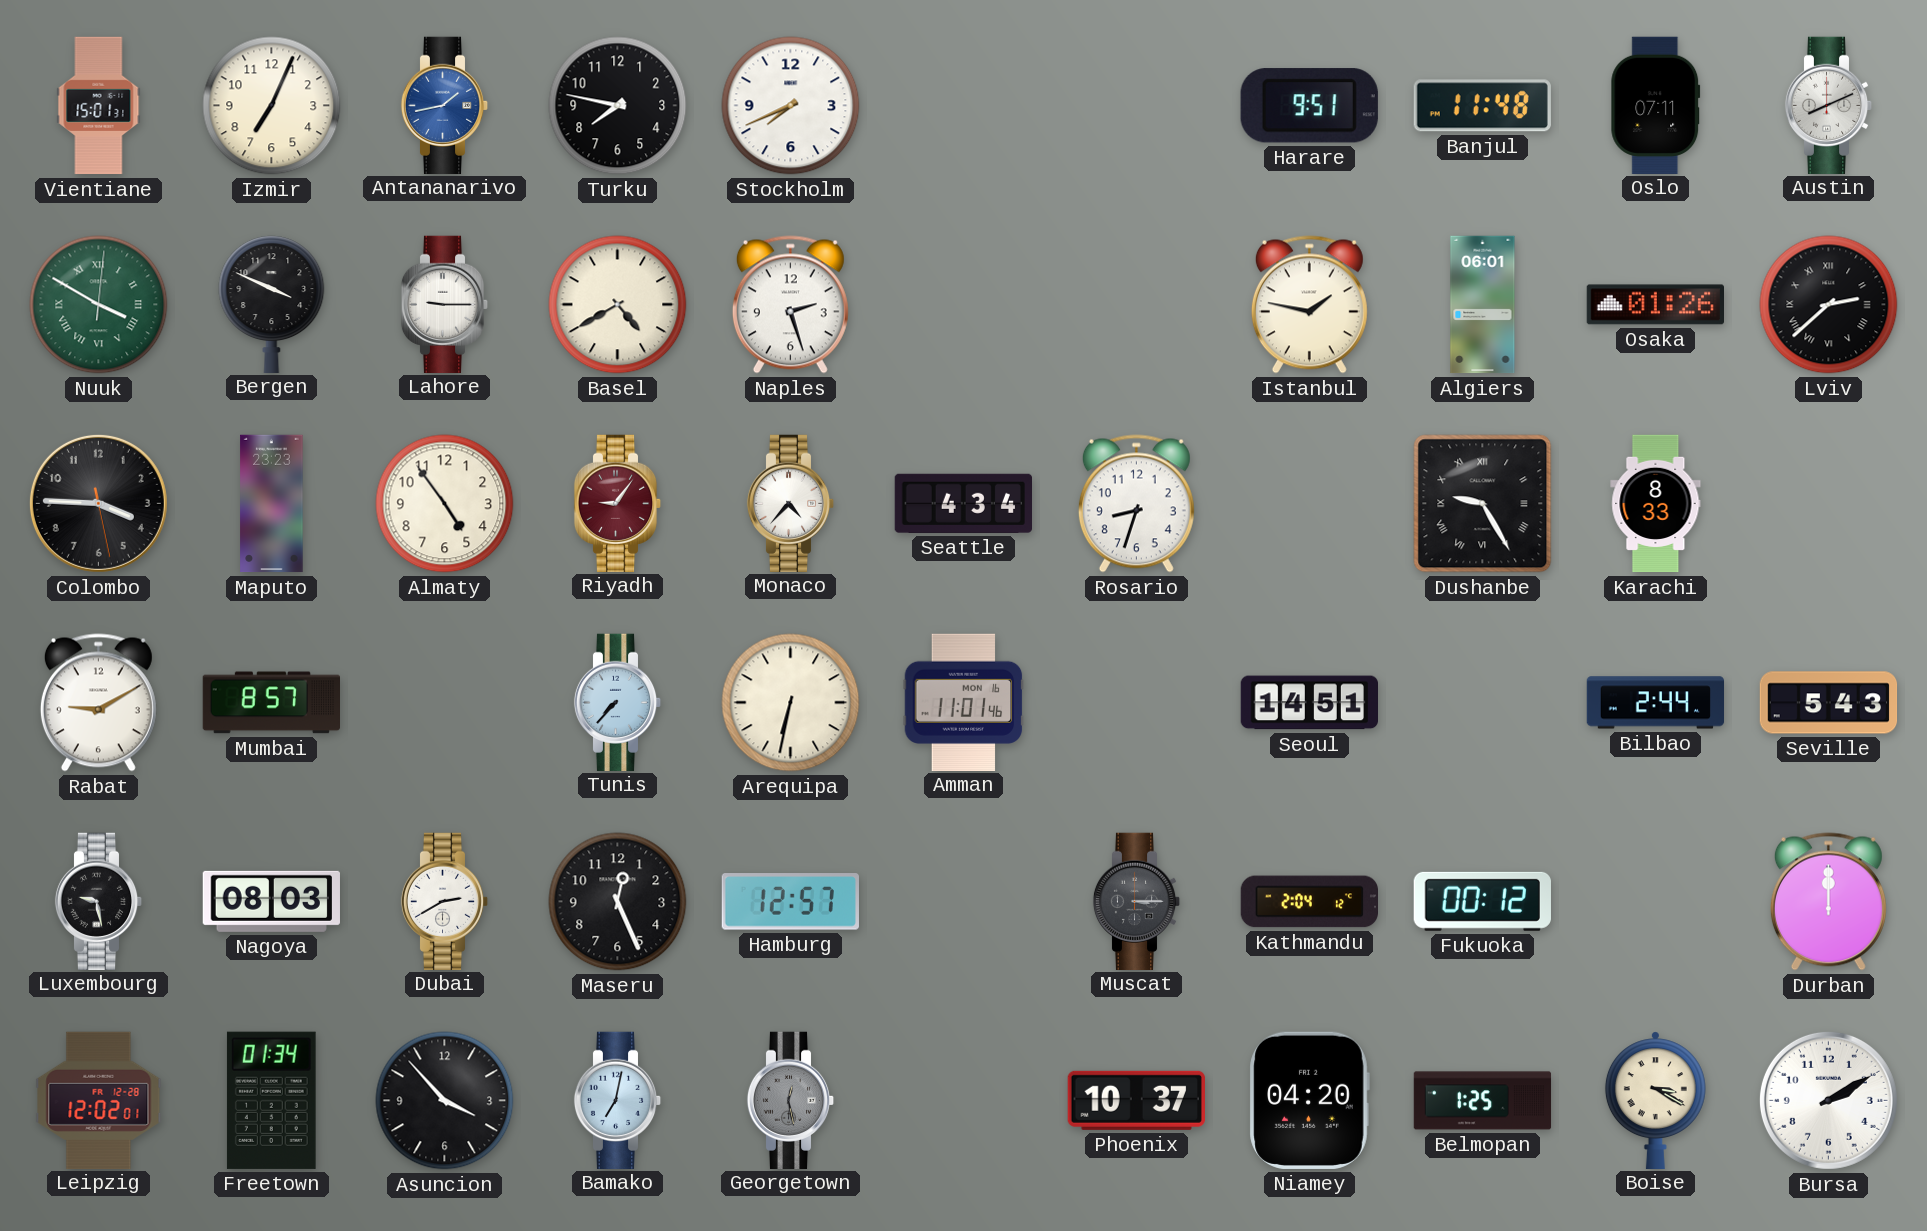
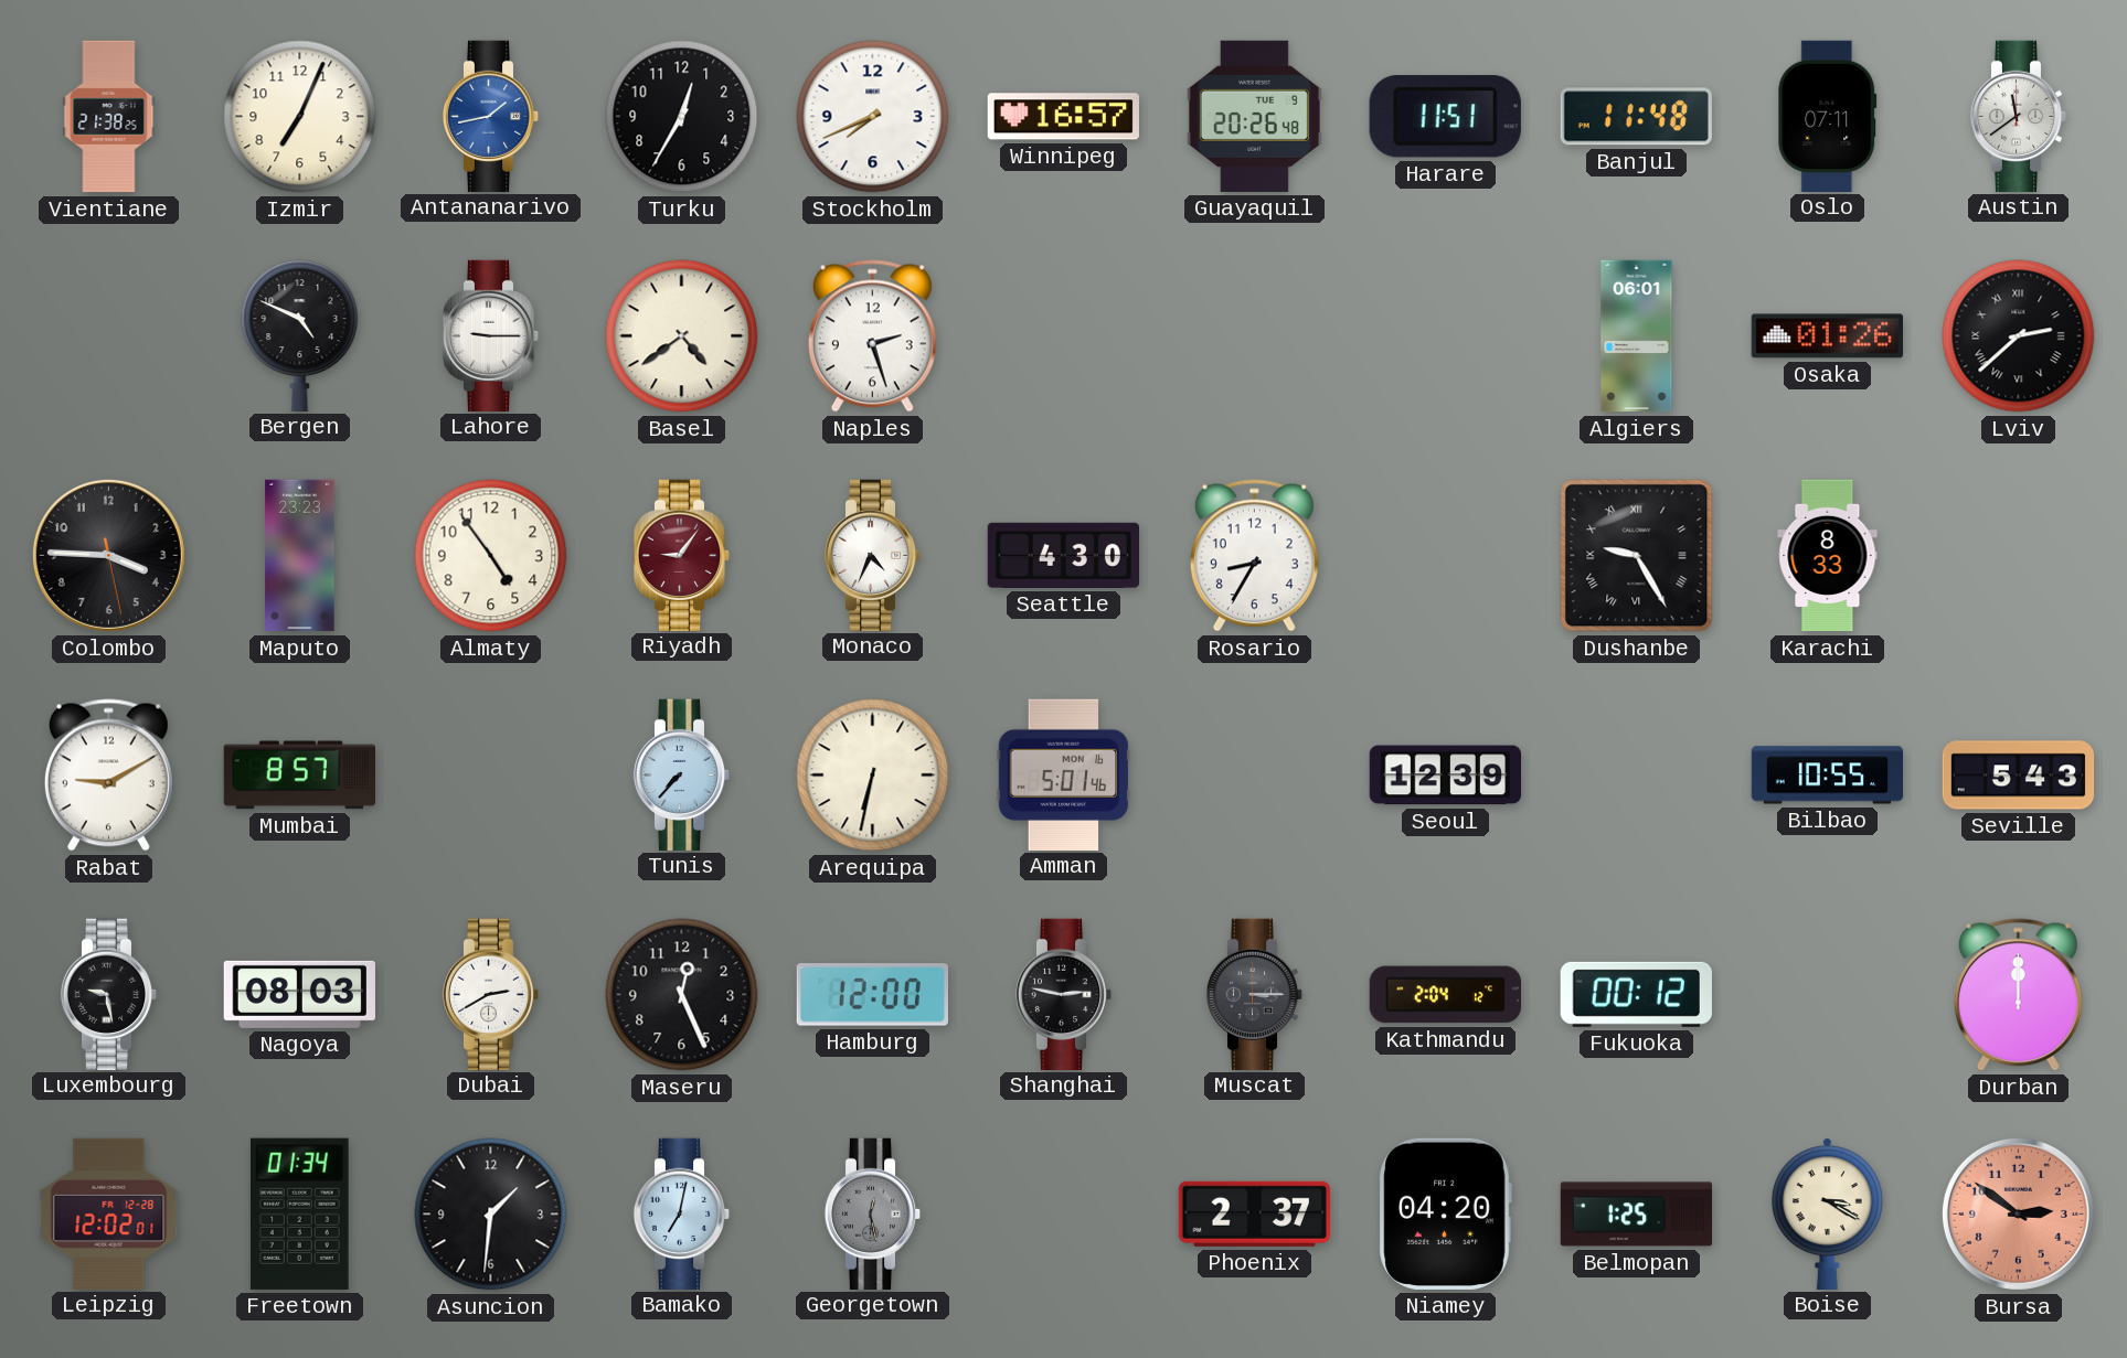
Vientiane: 15:01 -> 21:38
Turku: 7:47 -> 12:35
Winnipeg: none -> 16:57
Guayaquil: none -> 20:26
Harare: 9:51 -> 11:51
Austin: 8:11 -> 11:39
Nuuk: 3:50 -> none
Bergen: 3:49 -> 4:49
Basel: 4:40 -> 4:39
Istanbul: 1:47 -> none
Monaco: 4:37 -> 4:34
Seattle: 4:34 -> 4:30
Rosario: 8:33 -> 8:35
Amman: 11:01 -> 5:01
Seoul: 14:51 -> 12:39
Bilbao: 2:44 -> 10:55
Hamburg: 12:57 -> 12:00
Shanghai: none -> 2:47
Asuncion: 3:53 -> 1:31
Phoenix: 10:37 -> 2:37
Bursa: 2:10 -> 2:51
Bursa dial: white -> salmon
